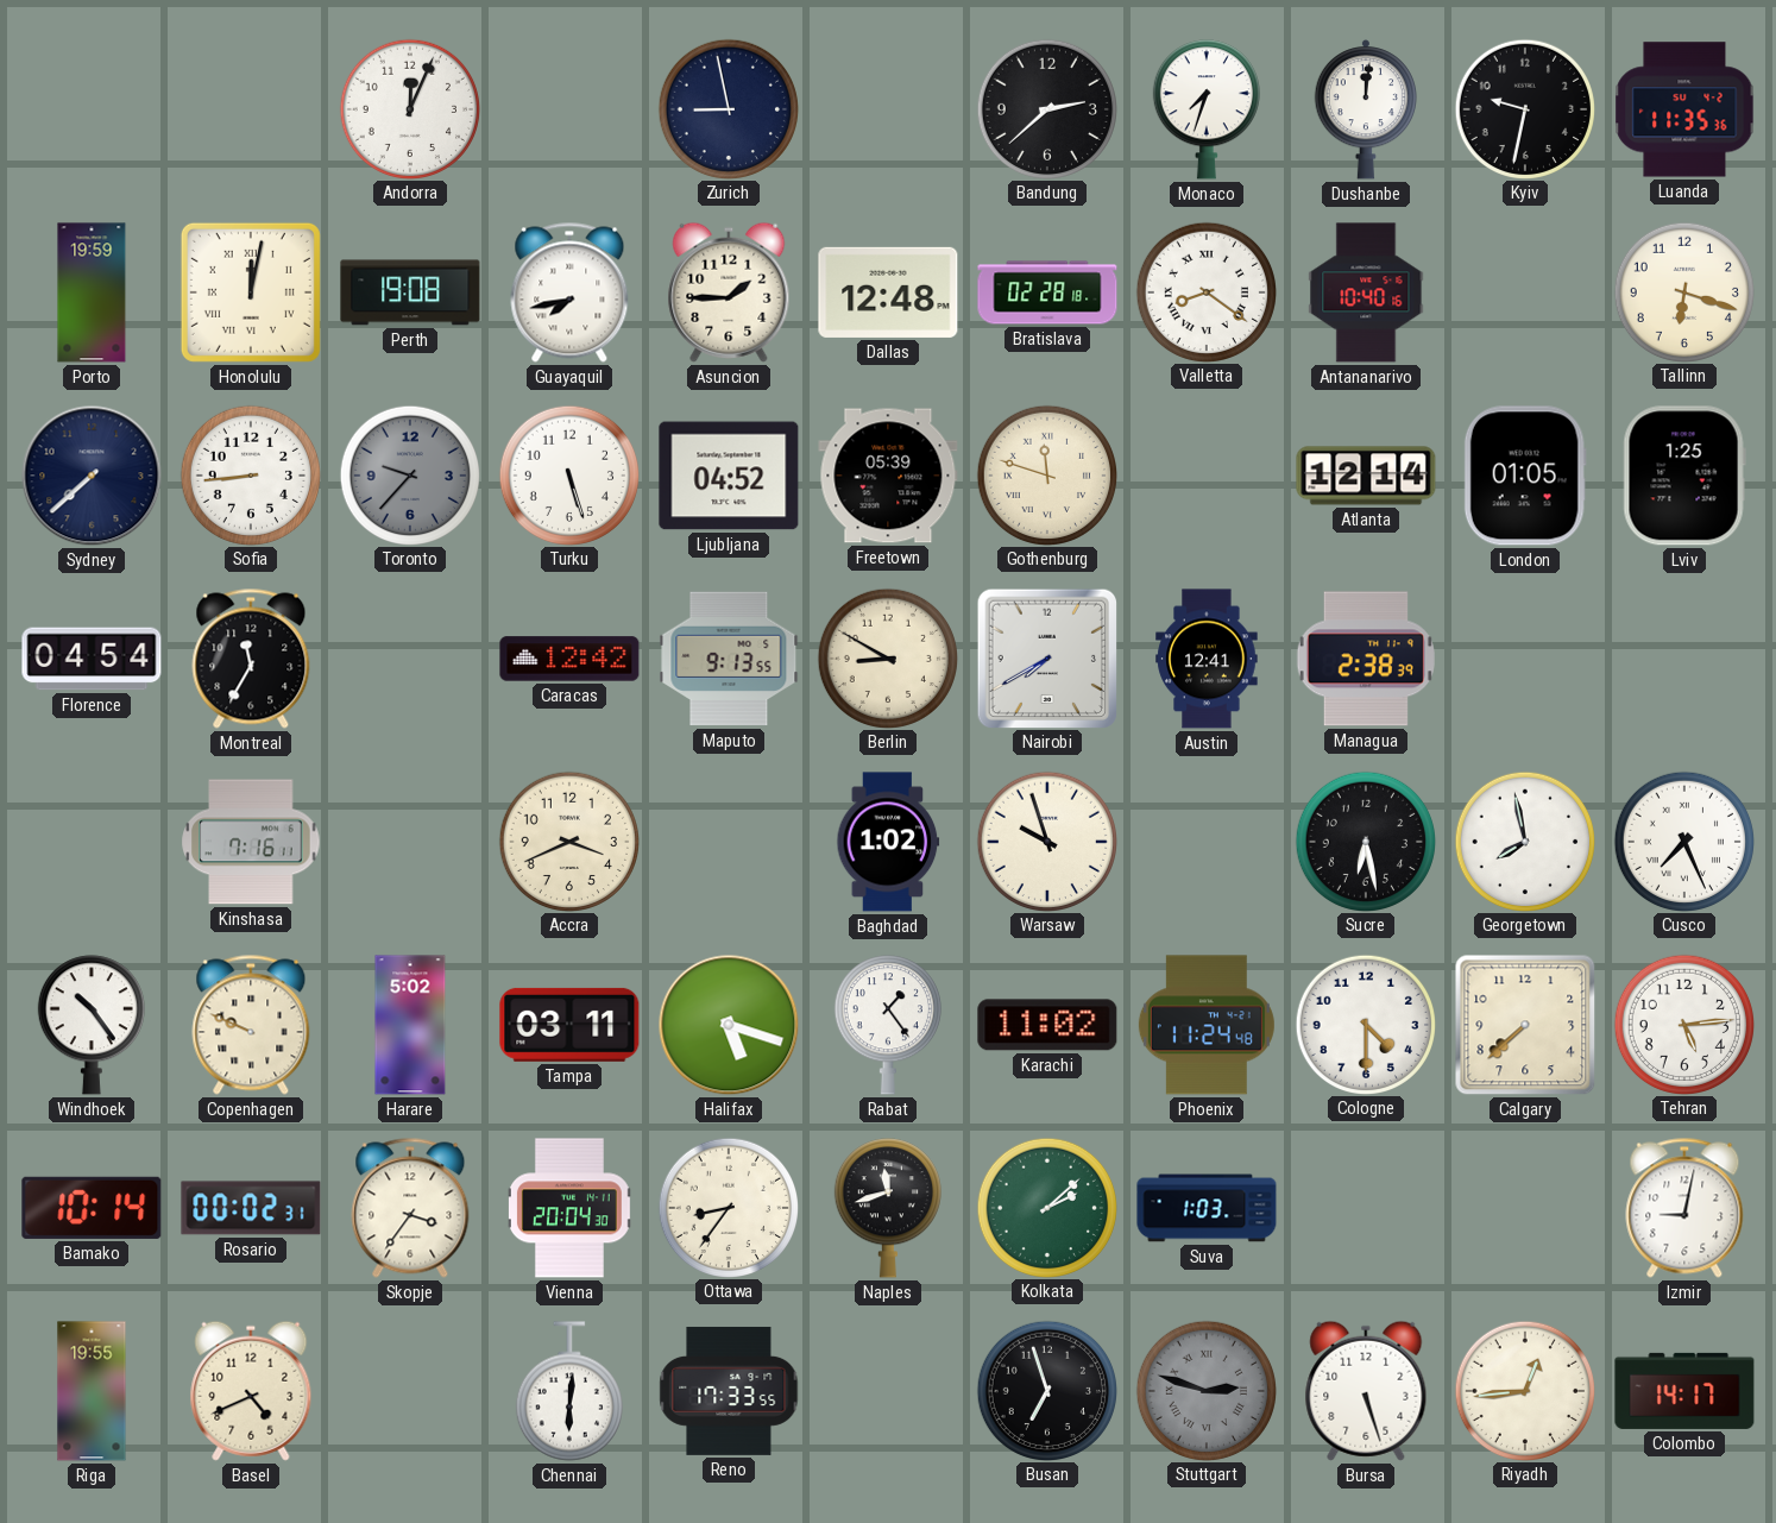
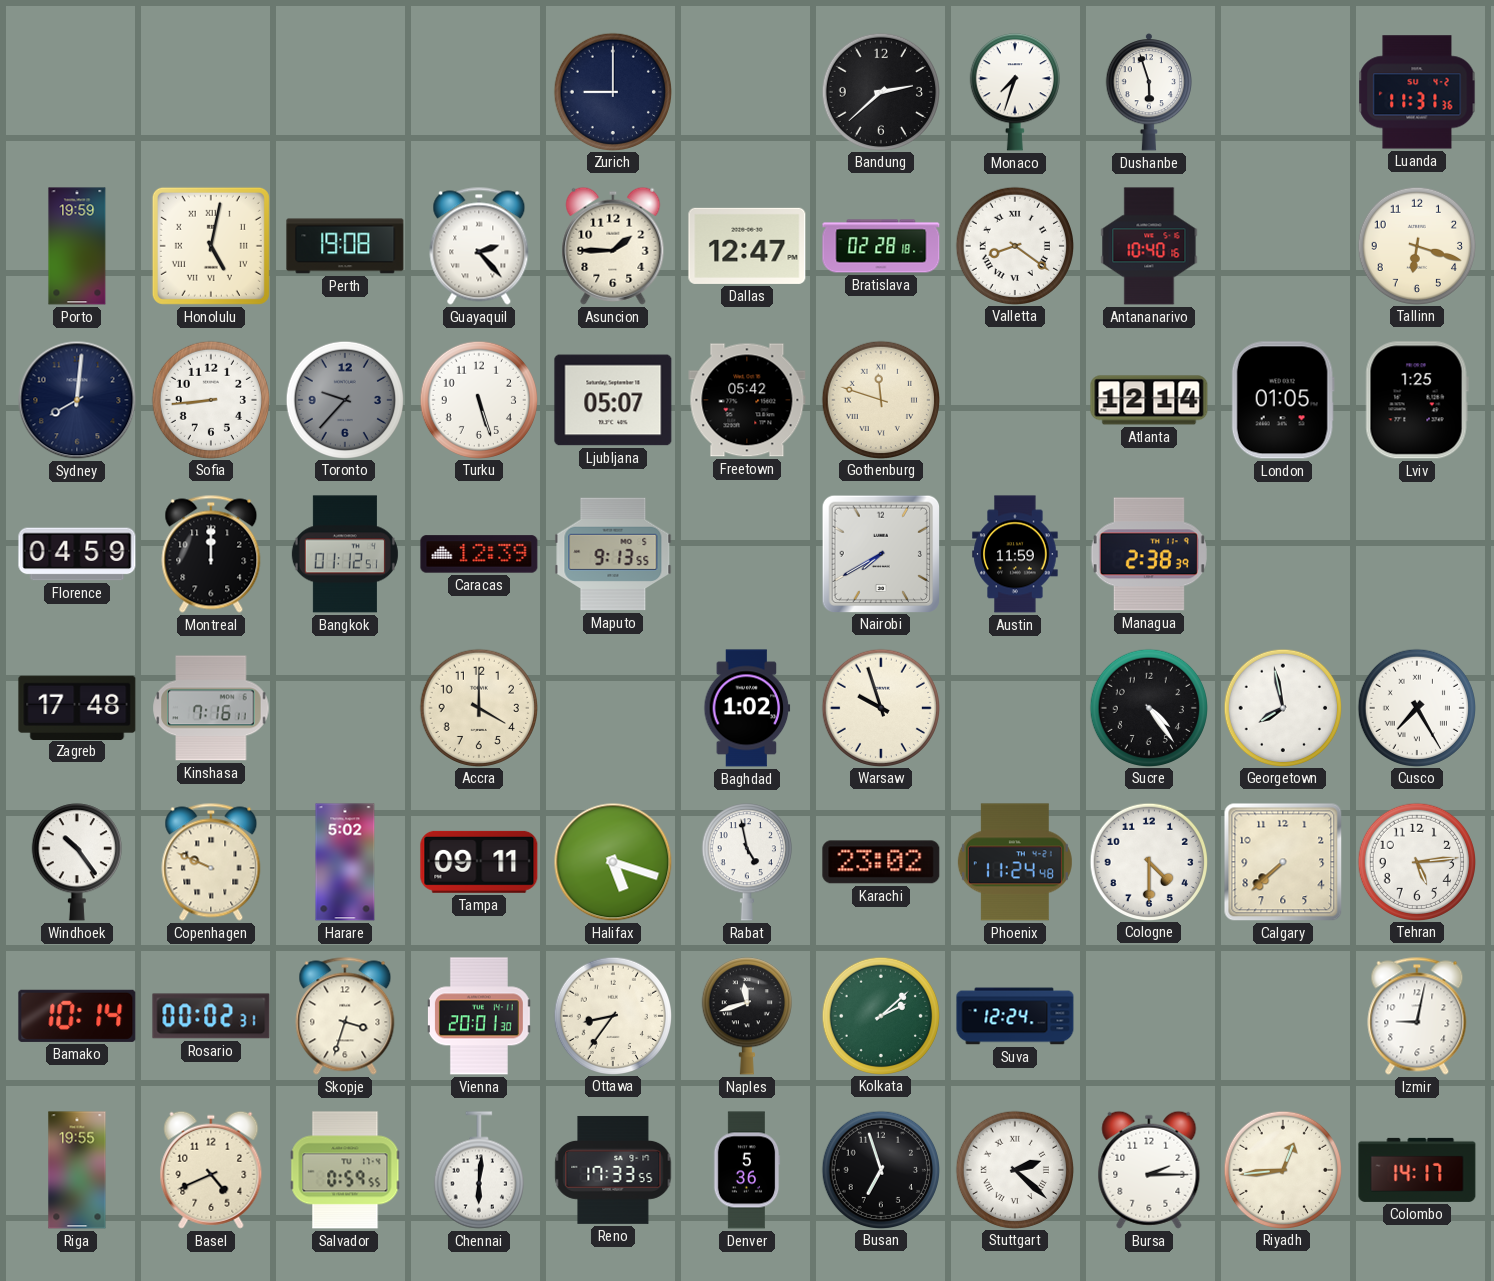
Andorra: 12:04 -> none
Zurich: 8:58 -> 9:00
Dushanbe: 12:01 -> 5:57
Kyiv: 9:32 -> none
Luanda: 11:35 -> 11:31
Honolulu: 12:02 -> 5:02
Guayaquil: 7:43 -> 2:23
Dallas: 12:48 -> 12:47
Sydney: 7:38 -> 8:01
Ljubljana: 04:52 -> 05:07
Freetown: 05:39 -> 05:42
Florence: 04:54 -> 04:59
Montreal: 11:35 -> 12:00
Bangkok: none -> 01:12
Caracas: 12:42 -> 12:39
Berlin: 8:50 -> none
Austin: 12:41 -> 11:59
Zagreb: none -> 17:48
Accra: 3:41 -> 4:00
Sucre: 6:28 -> 4:24
Cusco: 7:26 -> 7:25
Tampa: 03:11 -> 09:11
Rabat: 1:24 -> 4:58
Karachi: 11:02 -> 23:02
Skopje: 3:36 -> 3:33
Vienna: 20:04 -> 20:01
Suva: 1:03 -> 12:24
Salvador: none -> 0:59
Denver: none -> 5:36
Stuttgart: 2:48 -> 2:22
Stuttgart dial: grey -> white
Bursa: 5:27 -> 2:15
